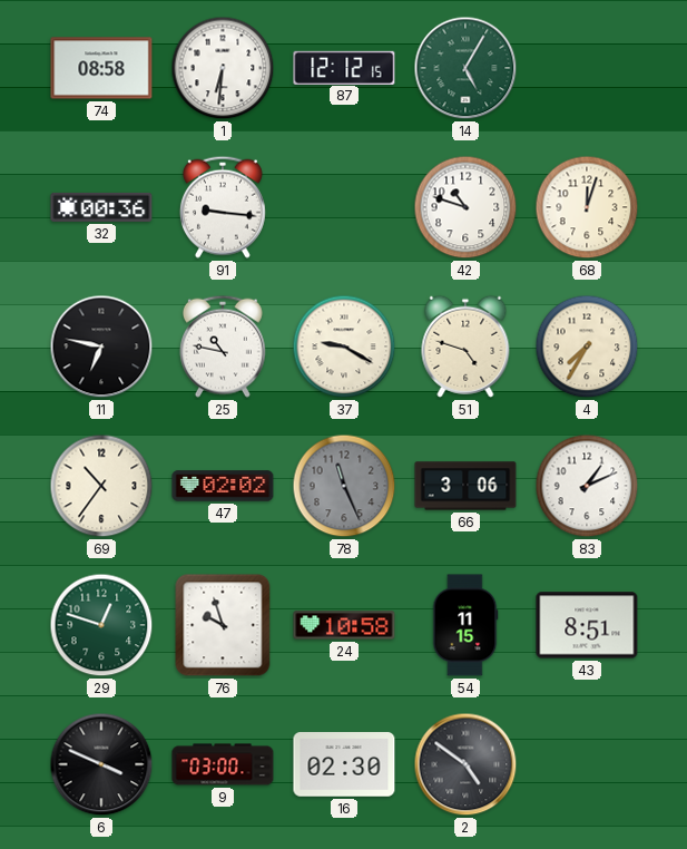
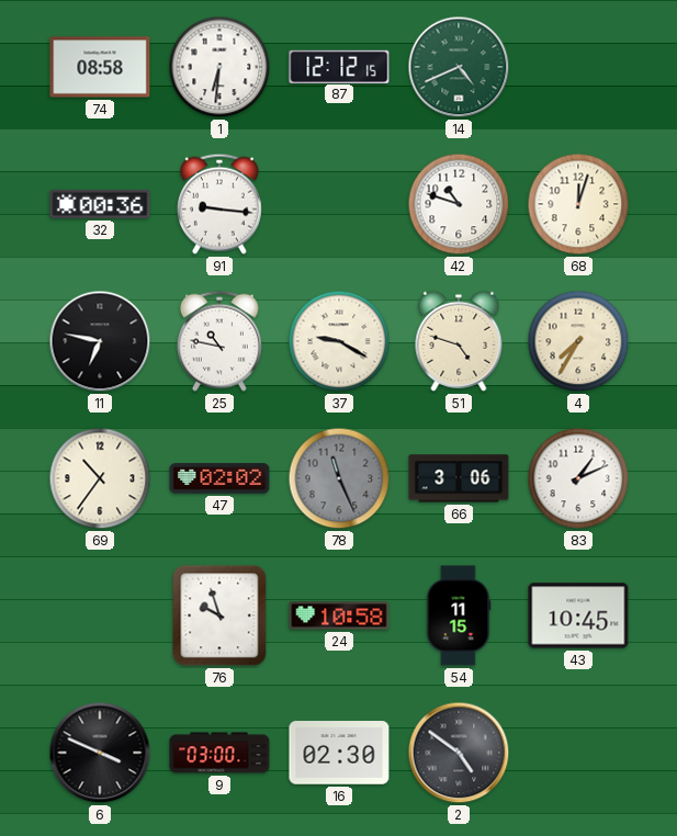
14: 5:05 -> 4:41
29: 12:48 -> none
43: 8:51 -> 10:45
